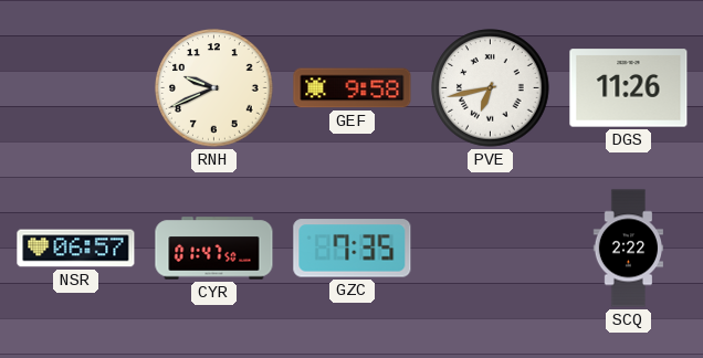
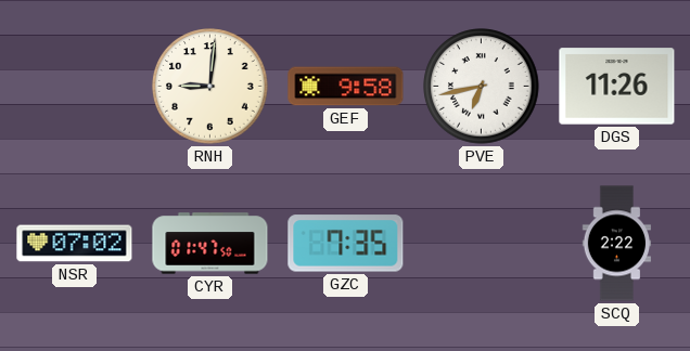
RNH: 9:41 -> 9:01
NSR: 06:57 -> 07:02
